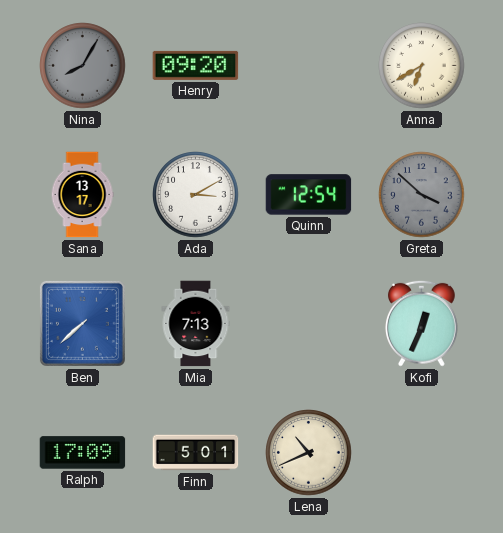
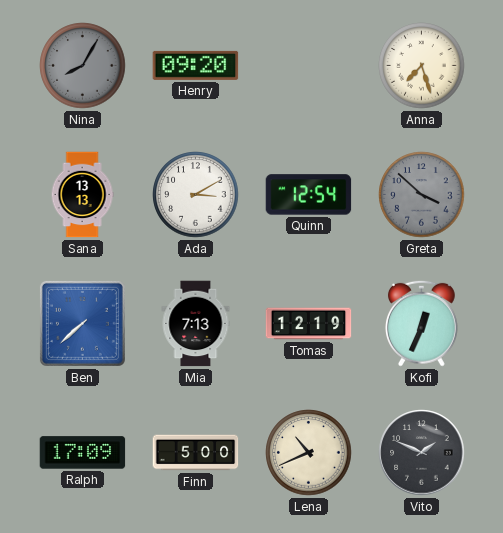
Anna: 6:40 -> 7:27
Sana: 13:17 -> 13:13
Tomas: none -> 12:19
Finn: 5:01 -> 5:00
Vito: none -> 1:49
